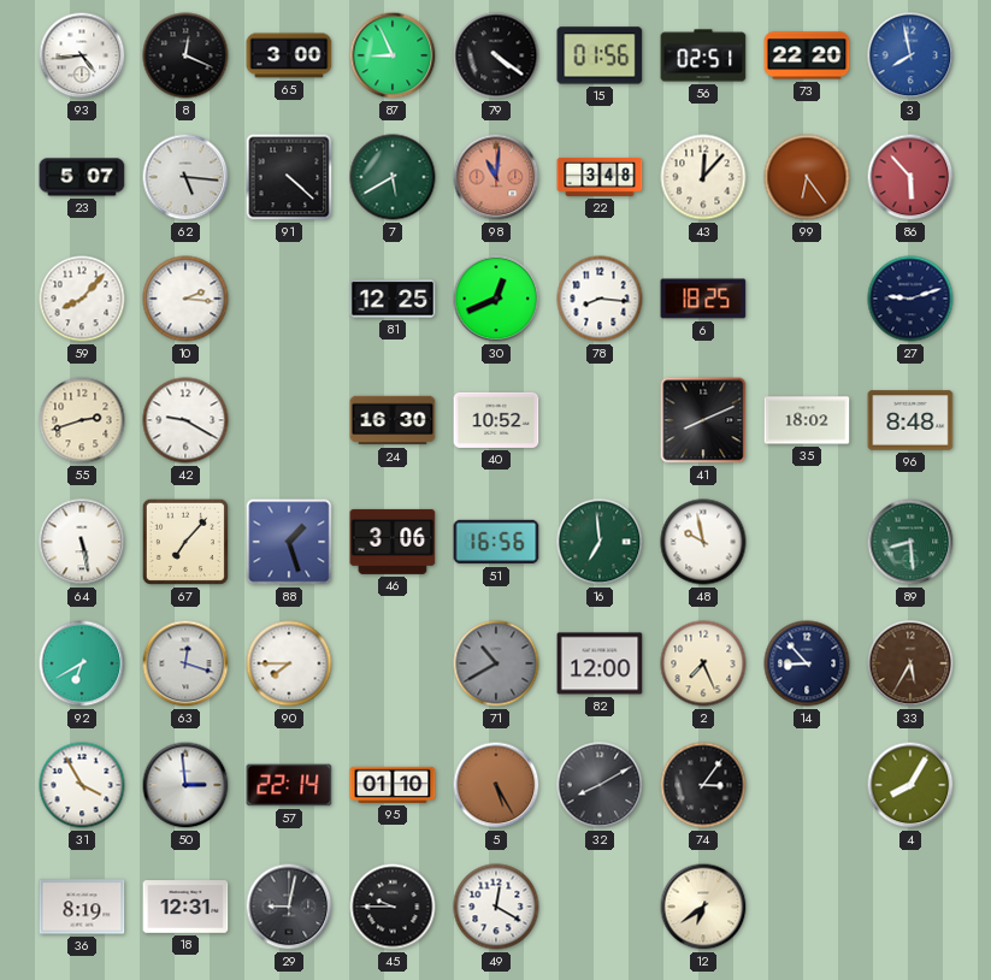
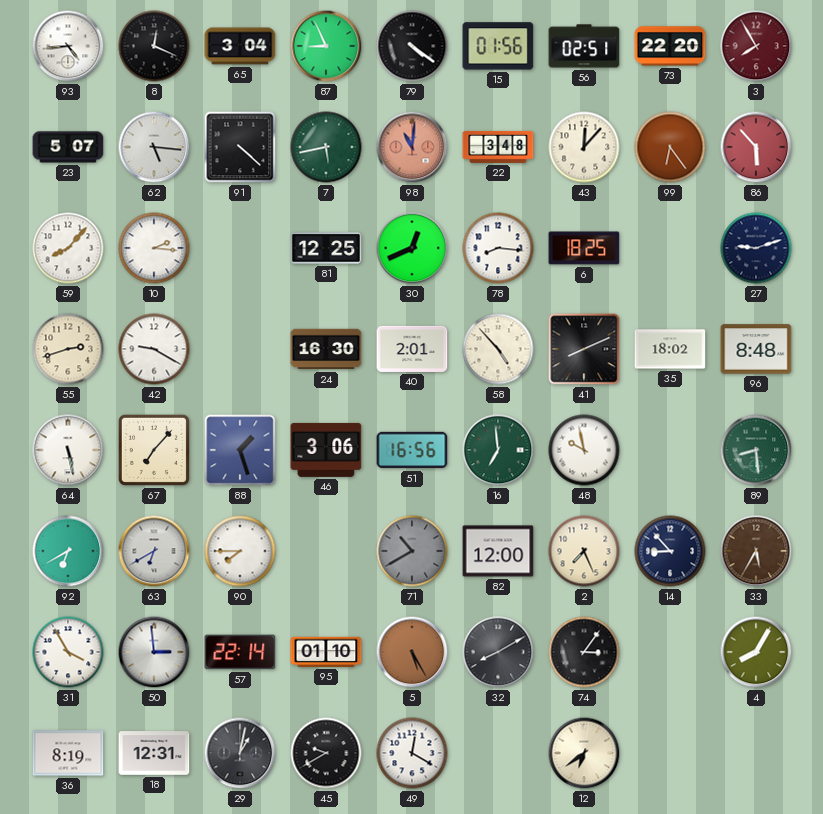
65: 3:00 -> 3:04
3: 7:58 -> 7:55
3 dial: blue -> burgundy
7: 5:40 -> 5:43
40: 10:52 -> 2:01
58: none -> 4:53
63: 12:18 -> 6:40
29: 9:02 -> 1:02
45: 9:45 -> 9:40
